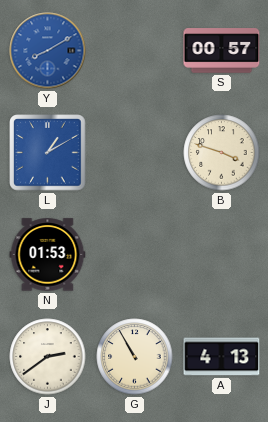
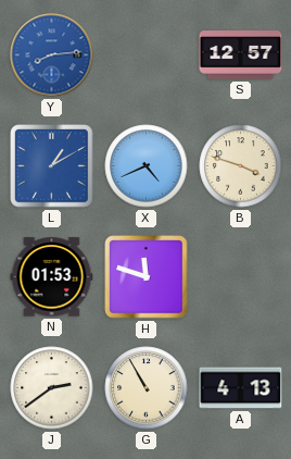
Y: 8:10 -> 8:14
S: 00:57 -> 12:57
X: none -> 4:41
H: none -> 11:48
